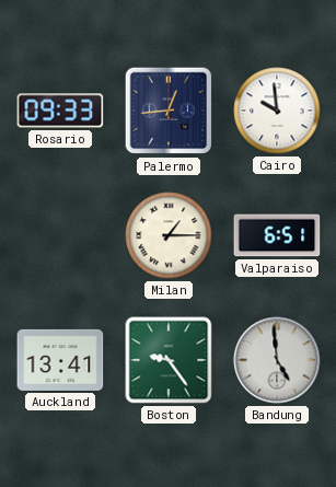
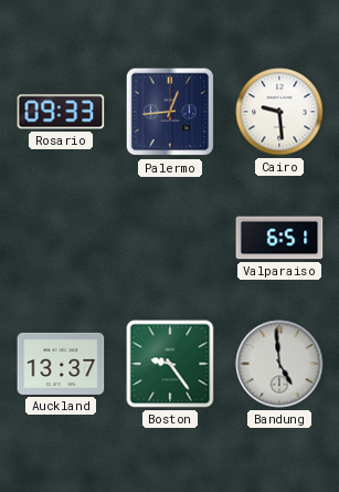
Cairo: 9:59 -> 9:29
Milan: 1:15 -> none
Auckland: 13:41 -> 13:37
